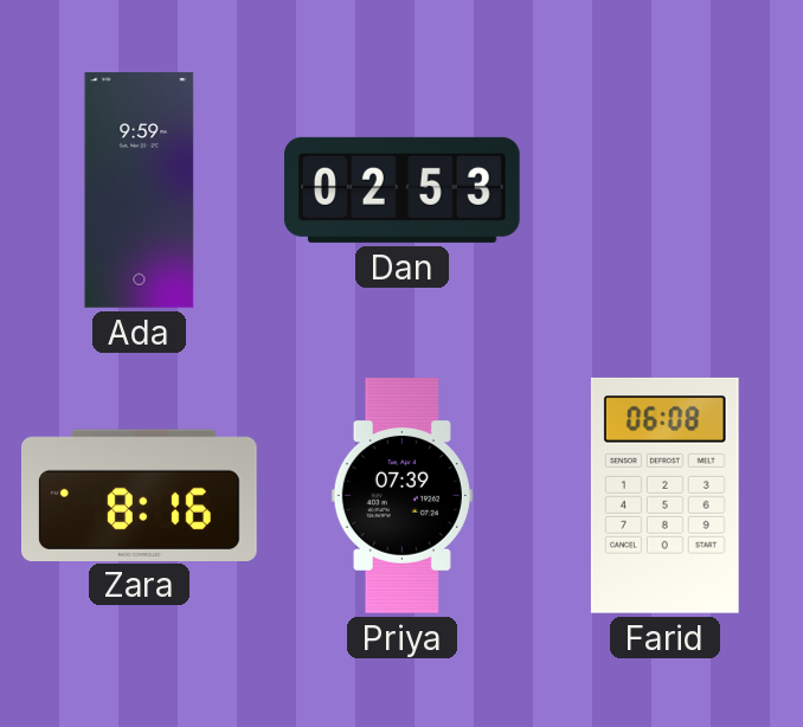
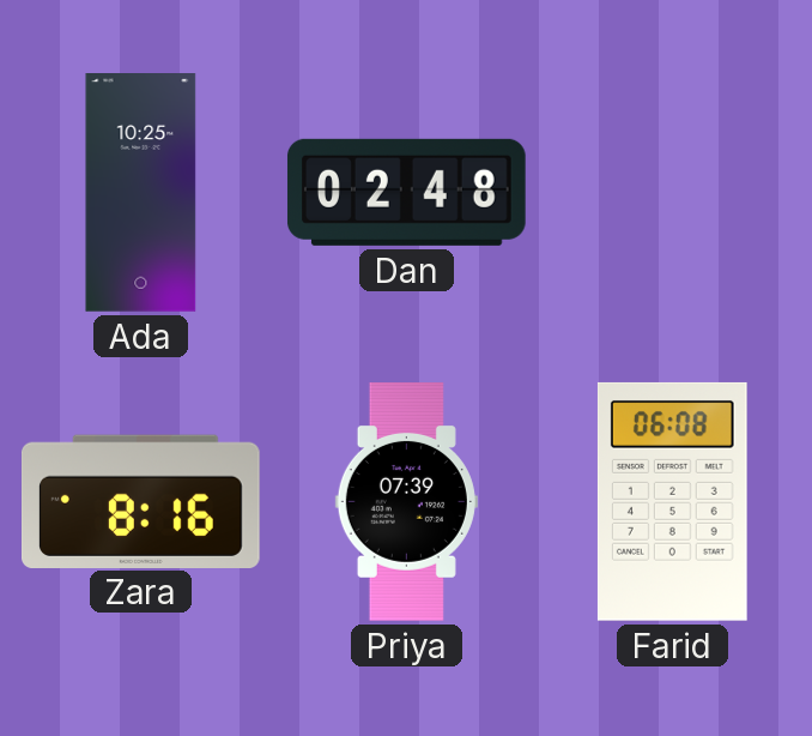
Ada: 9:59 -> 10:25
Dan: 02:53 -> 02:48
